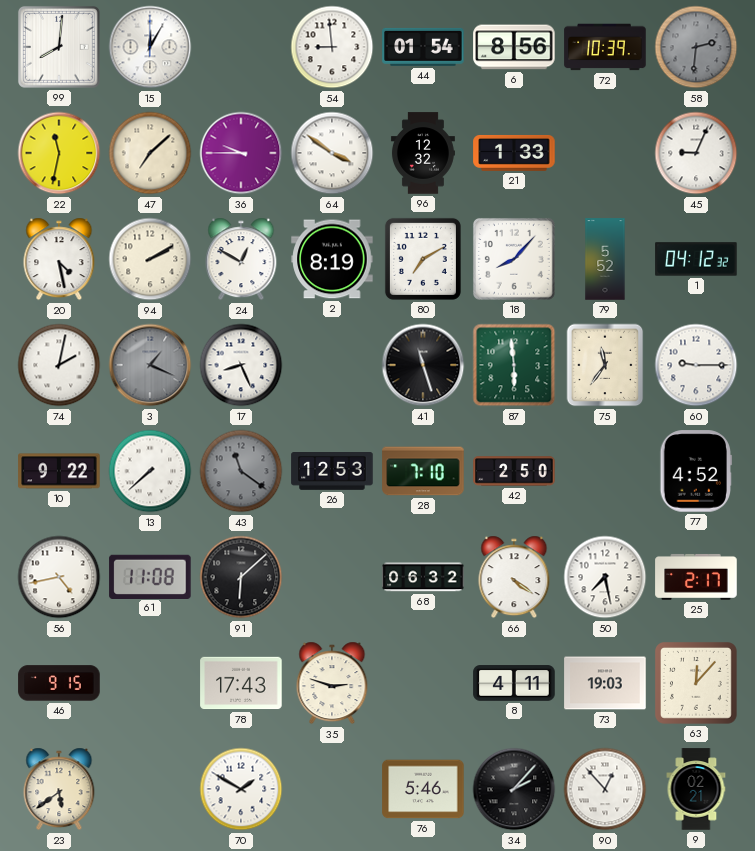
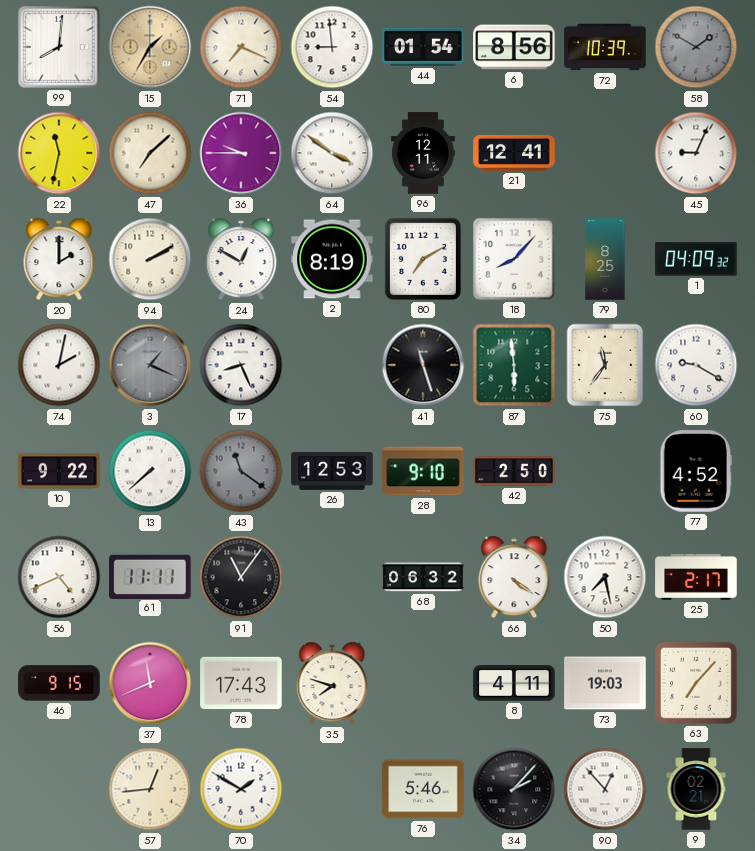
15: 12:05 -> 1:35
15 dial: white -> champagne
71: none -> 7:19
58: 2:31 -> 1:50
96: 12:32 -> 12:11
21: 1:33 -> 12:41
20: 4:28 -> 2:00
79: 5:52 -> 8:25
1: 04:12 -> 04:09
60: 9:15 -> 9:20
28: 7:10 -> 9:10
56: 4:43 -> 4:41
61: 11:08 -> 11:11
91: 6:08 -> 11:06
37: none -> 11:41
35: 2:48 -> 7:48
63: 12:07 -> 7:07
23: 5:39 -> none
57: none -> 12:44
